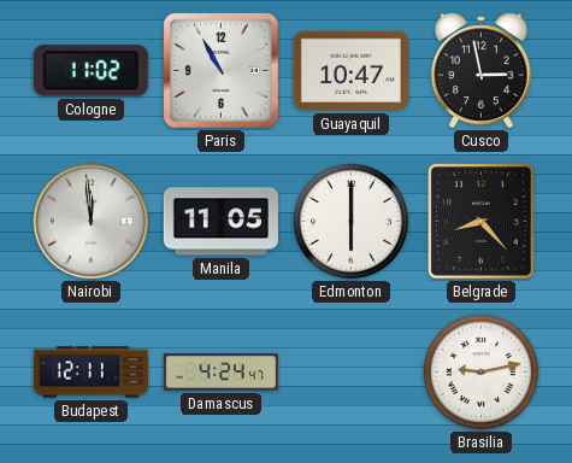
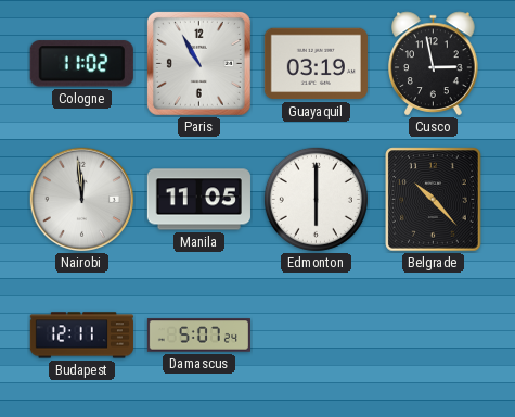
Guayaquil: 10:47 -> 03:19
Belgrade: 8:23 -> 10:23
Damascus: 4:24 -> 5:07
Brasilia: 9:13 -> none
